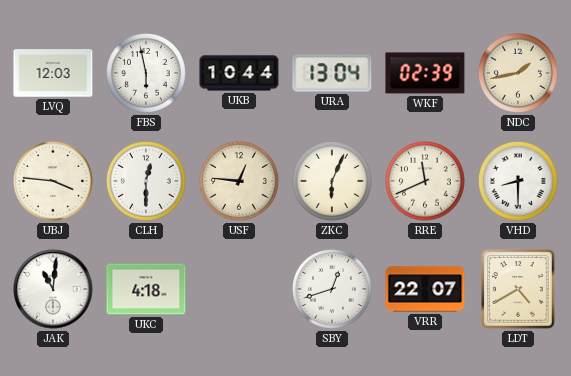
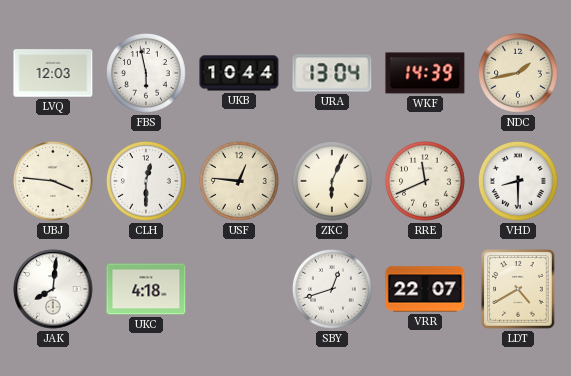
WKF: 02:39 -> 14:39
JAK: 11:01 -> 8:01
